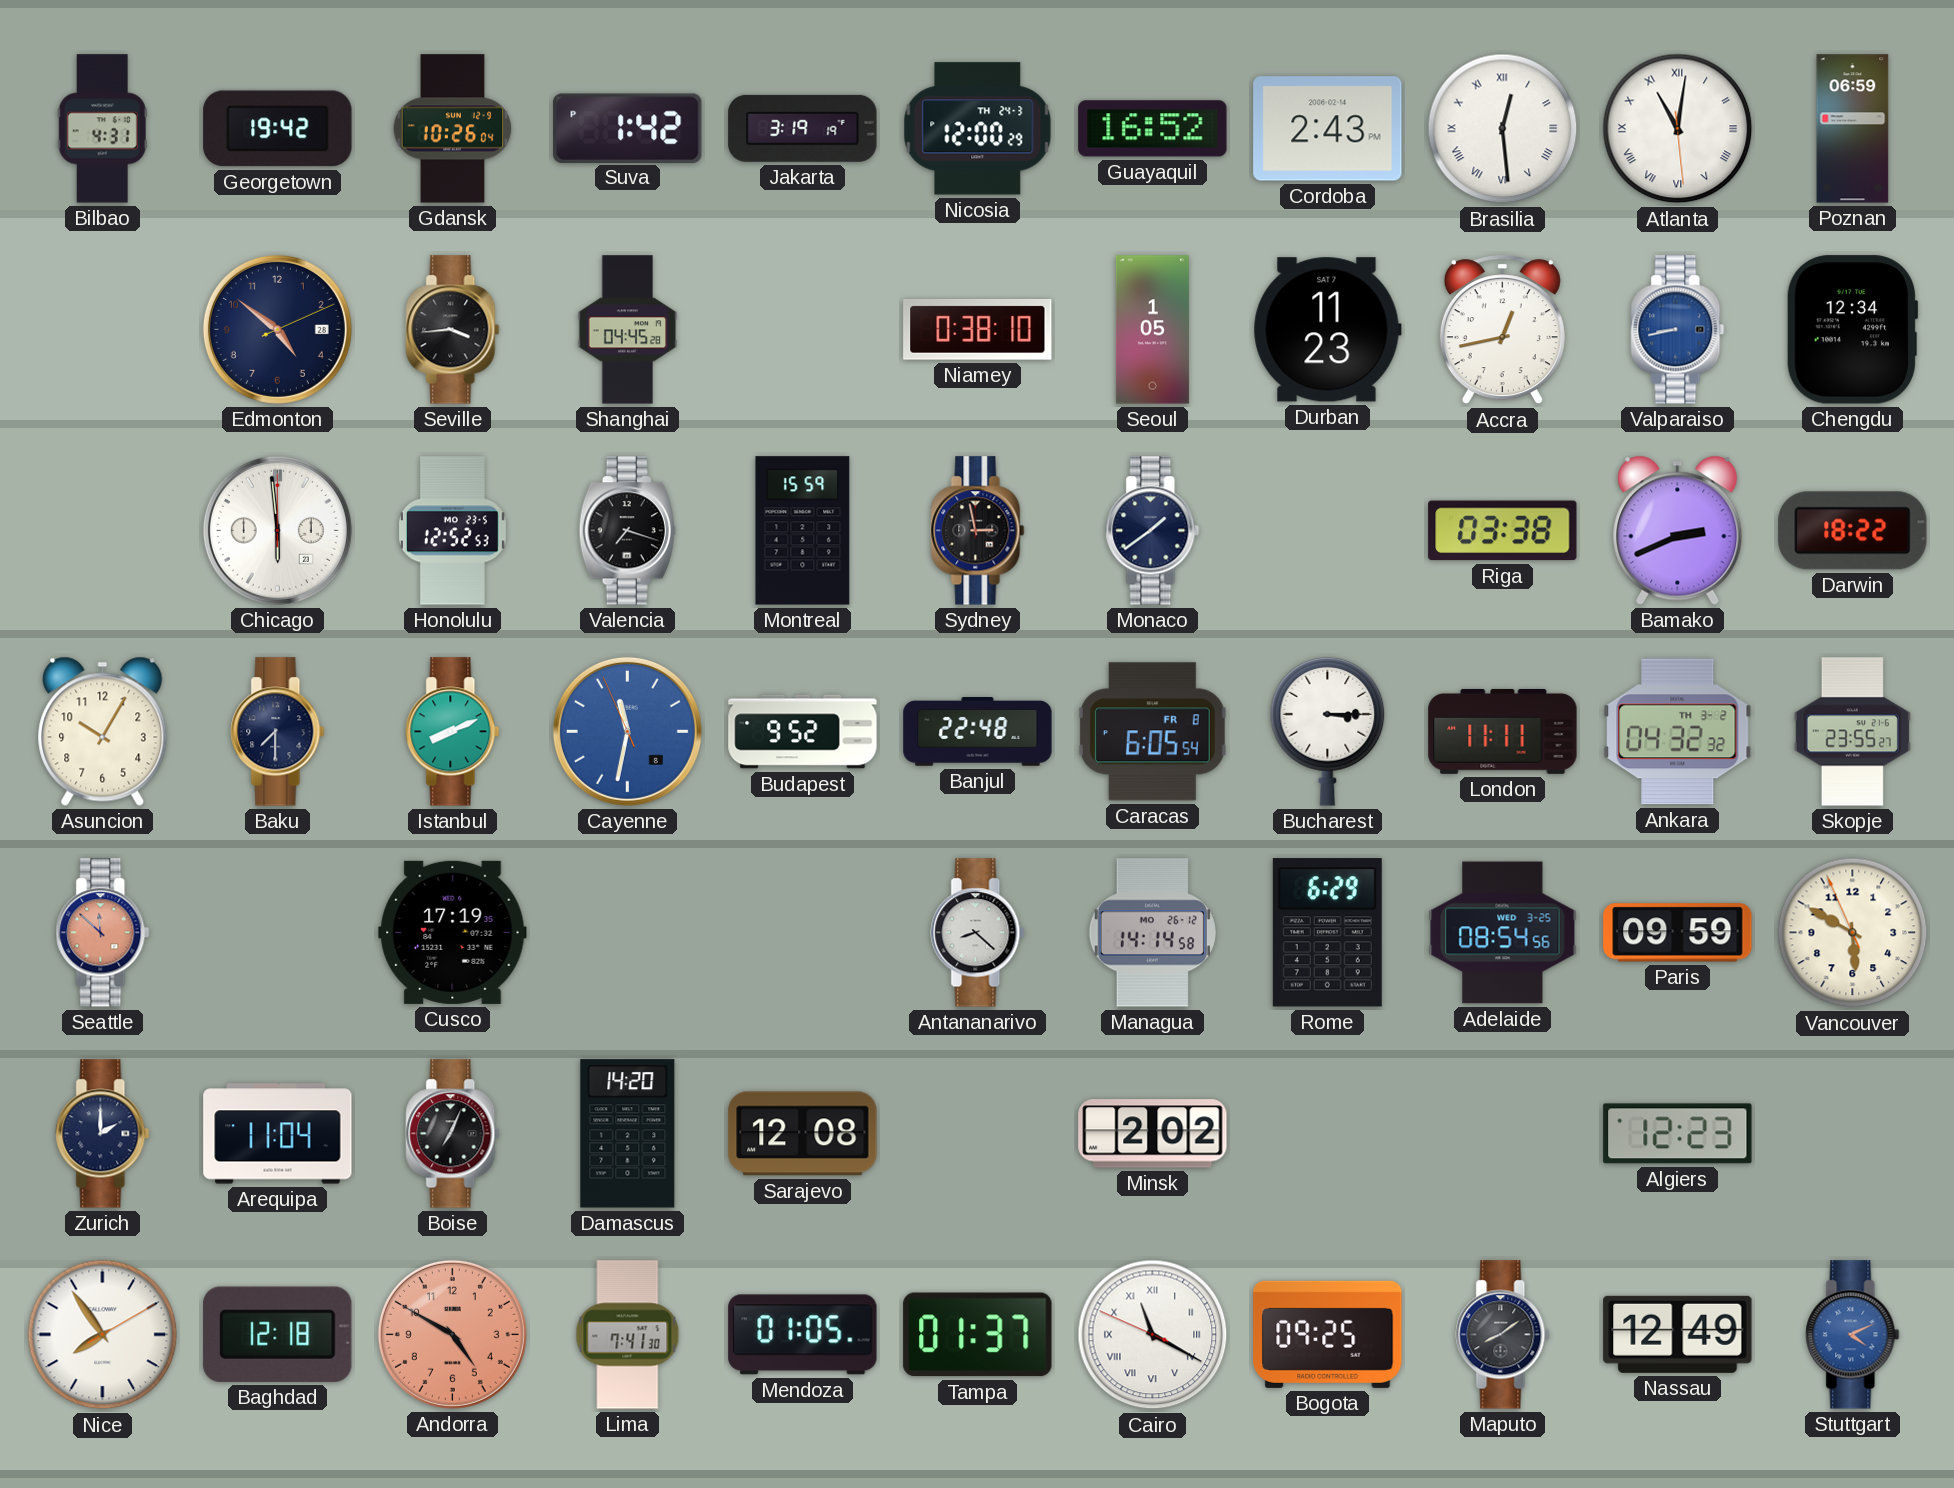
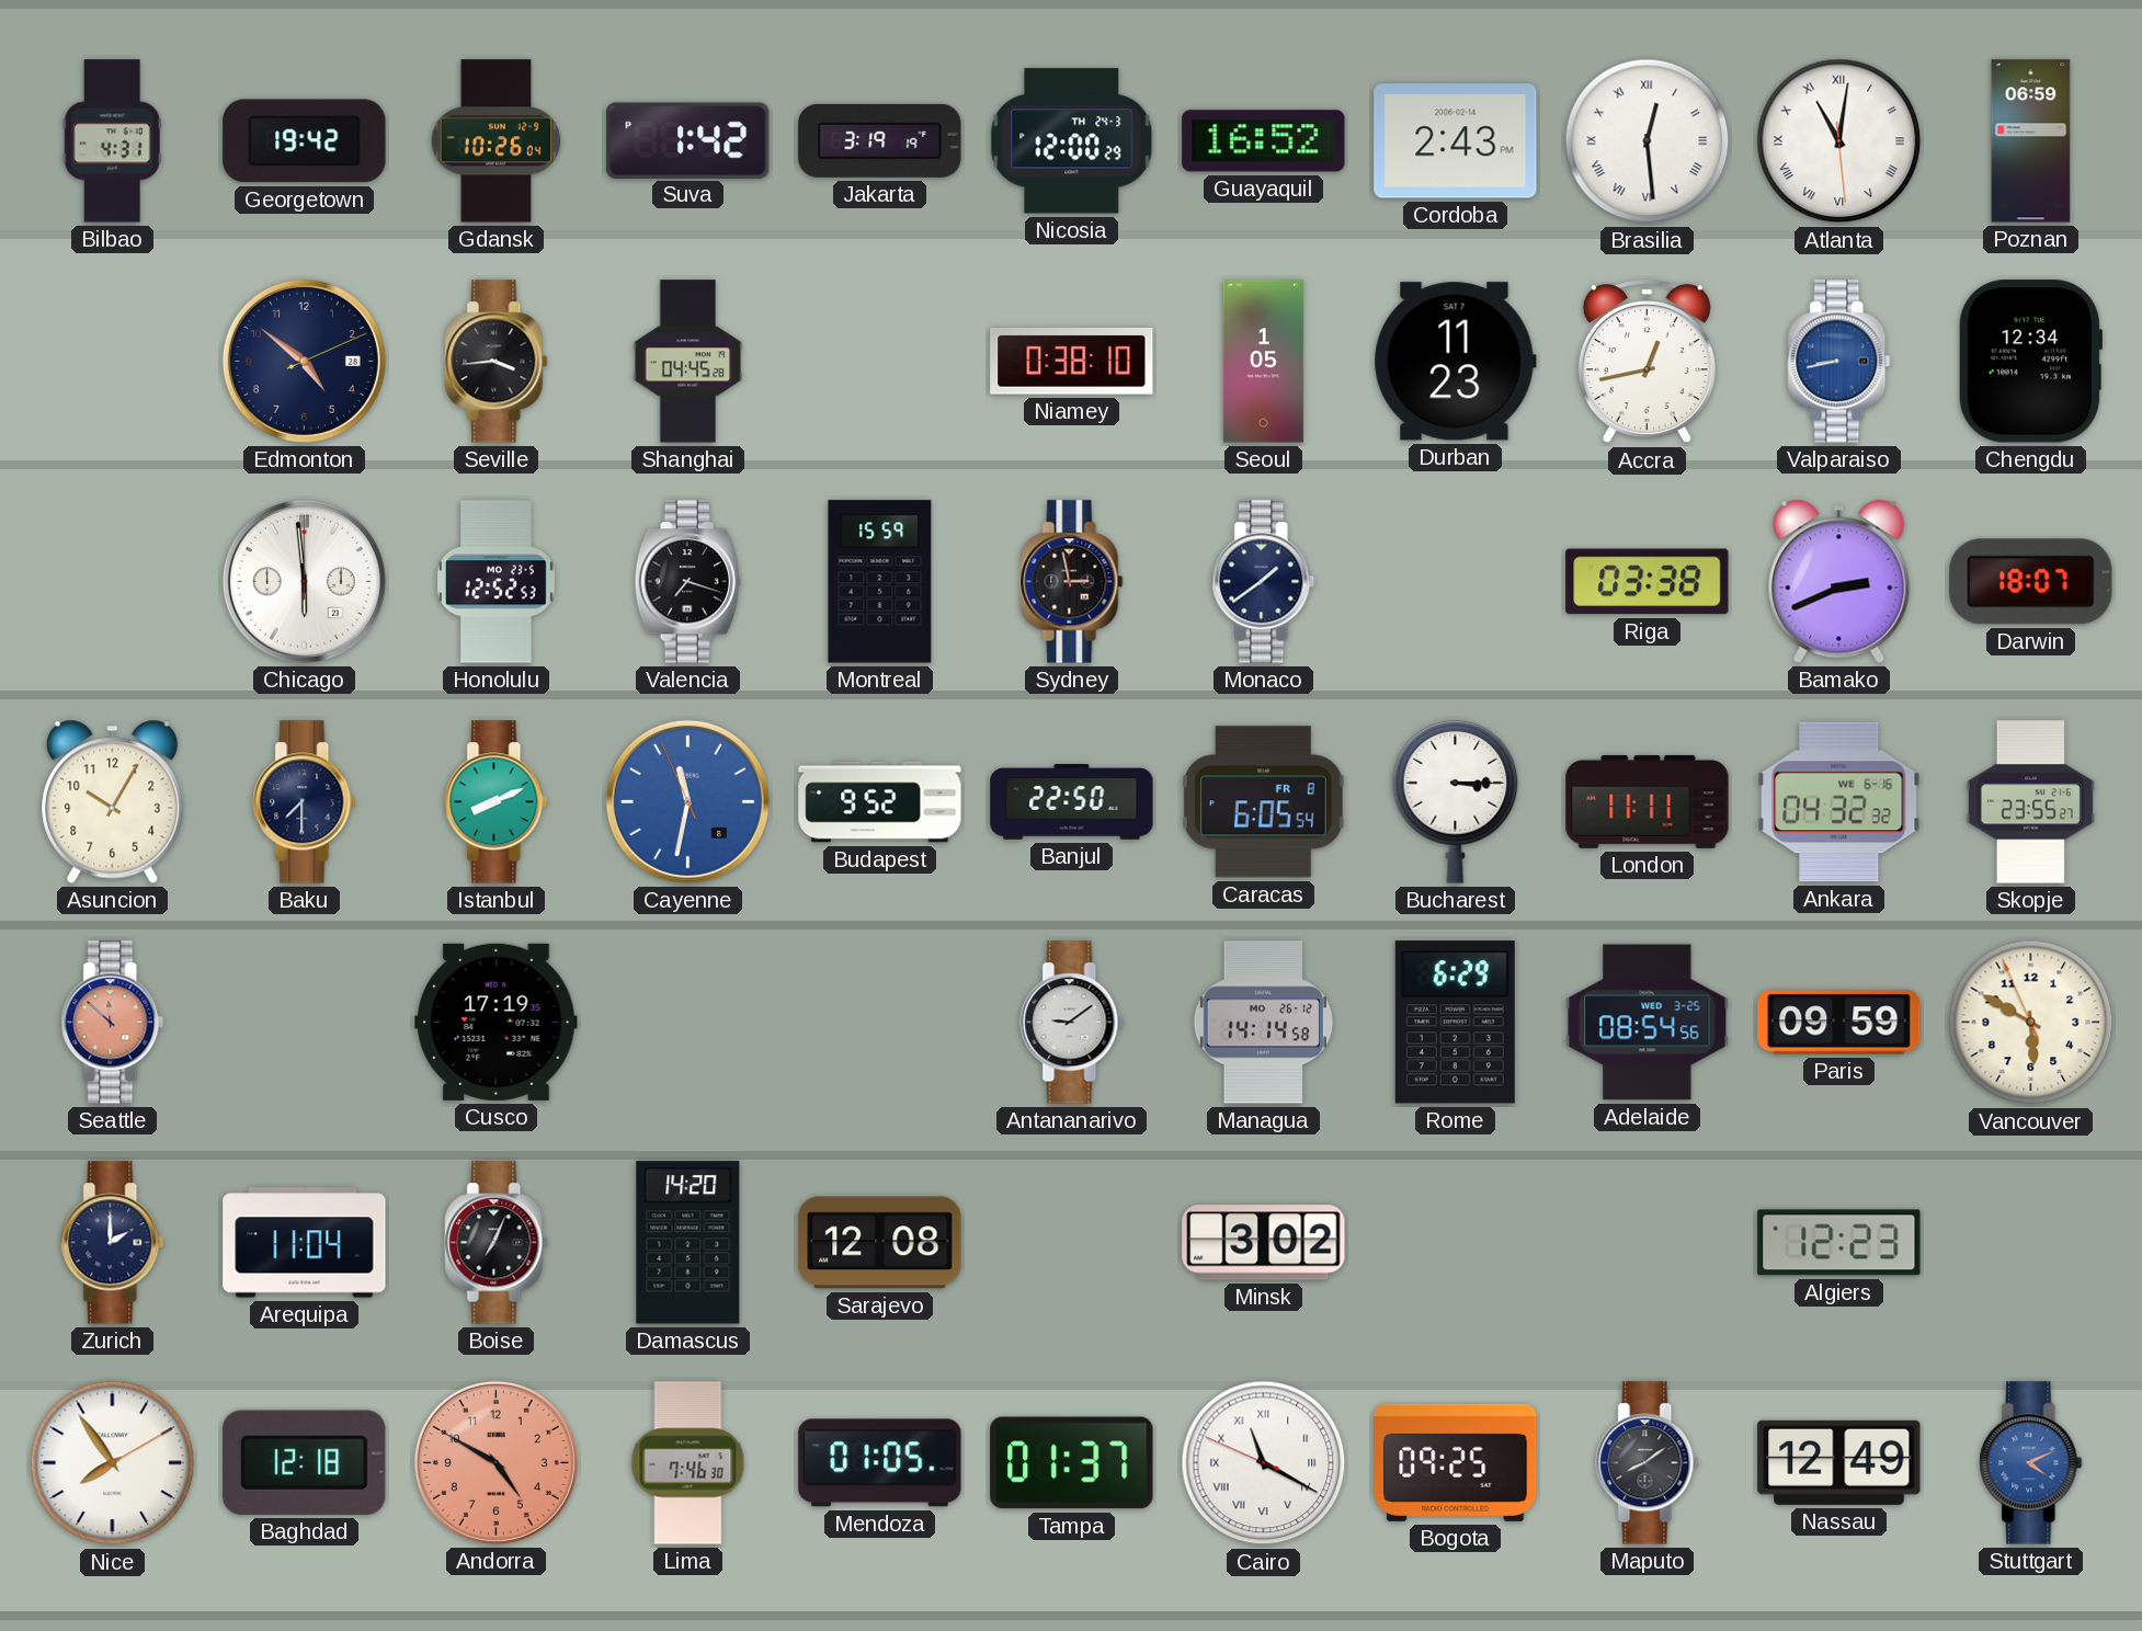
Darwin: 18:22 -> 18:07
Banjul: 22:48 -> 22:50
Ankara date: TH 3-2 -> WE 6-16
Antananarivo: 8:22 -> 9:09
Minsk: 2:02 -> 3:02
Lima: 7:41 -> 7:46
